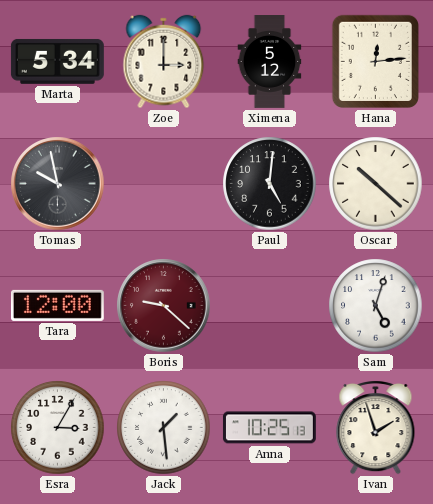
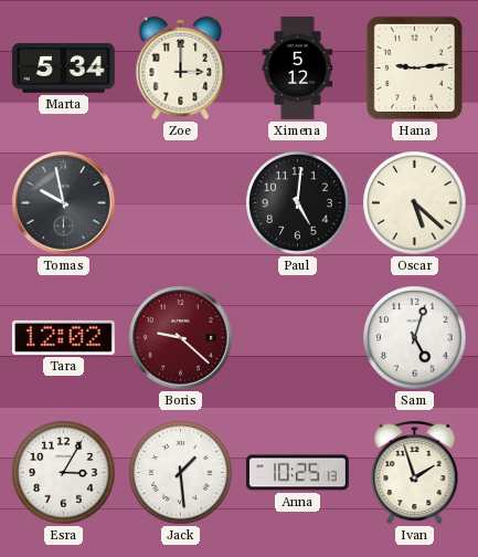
Hana: 12:14 -> 9:14
Oscar: 10:22 -> 5:22
Tara: 12:00 -> 12:02
